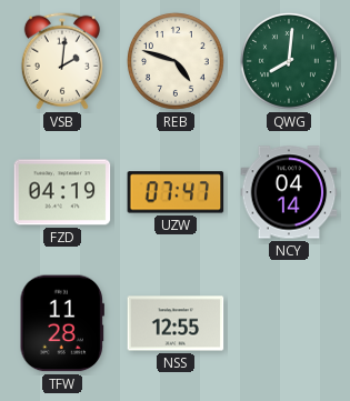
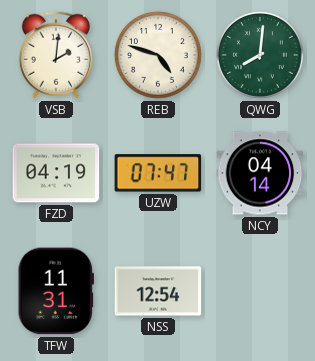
TFW: 11:28 -> 11:31
NSS: 12:55 -> 12:54
